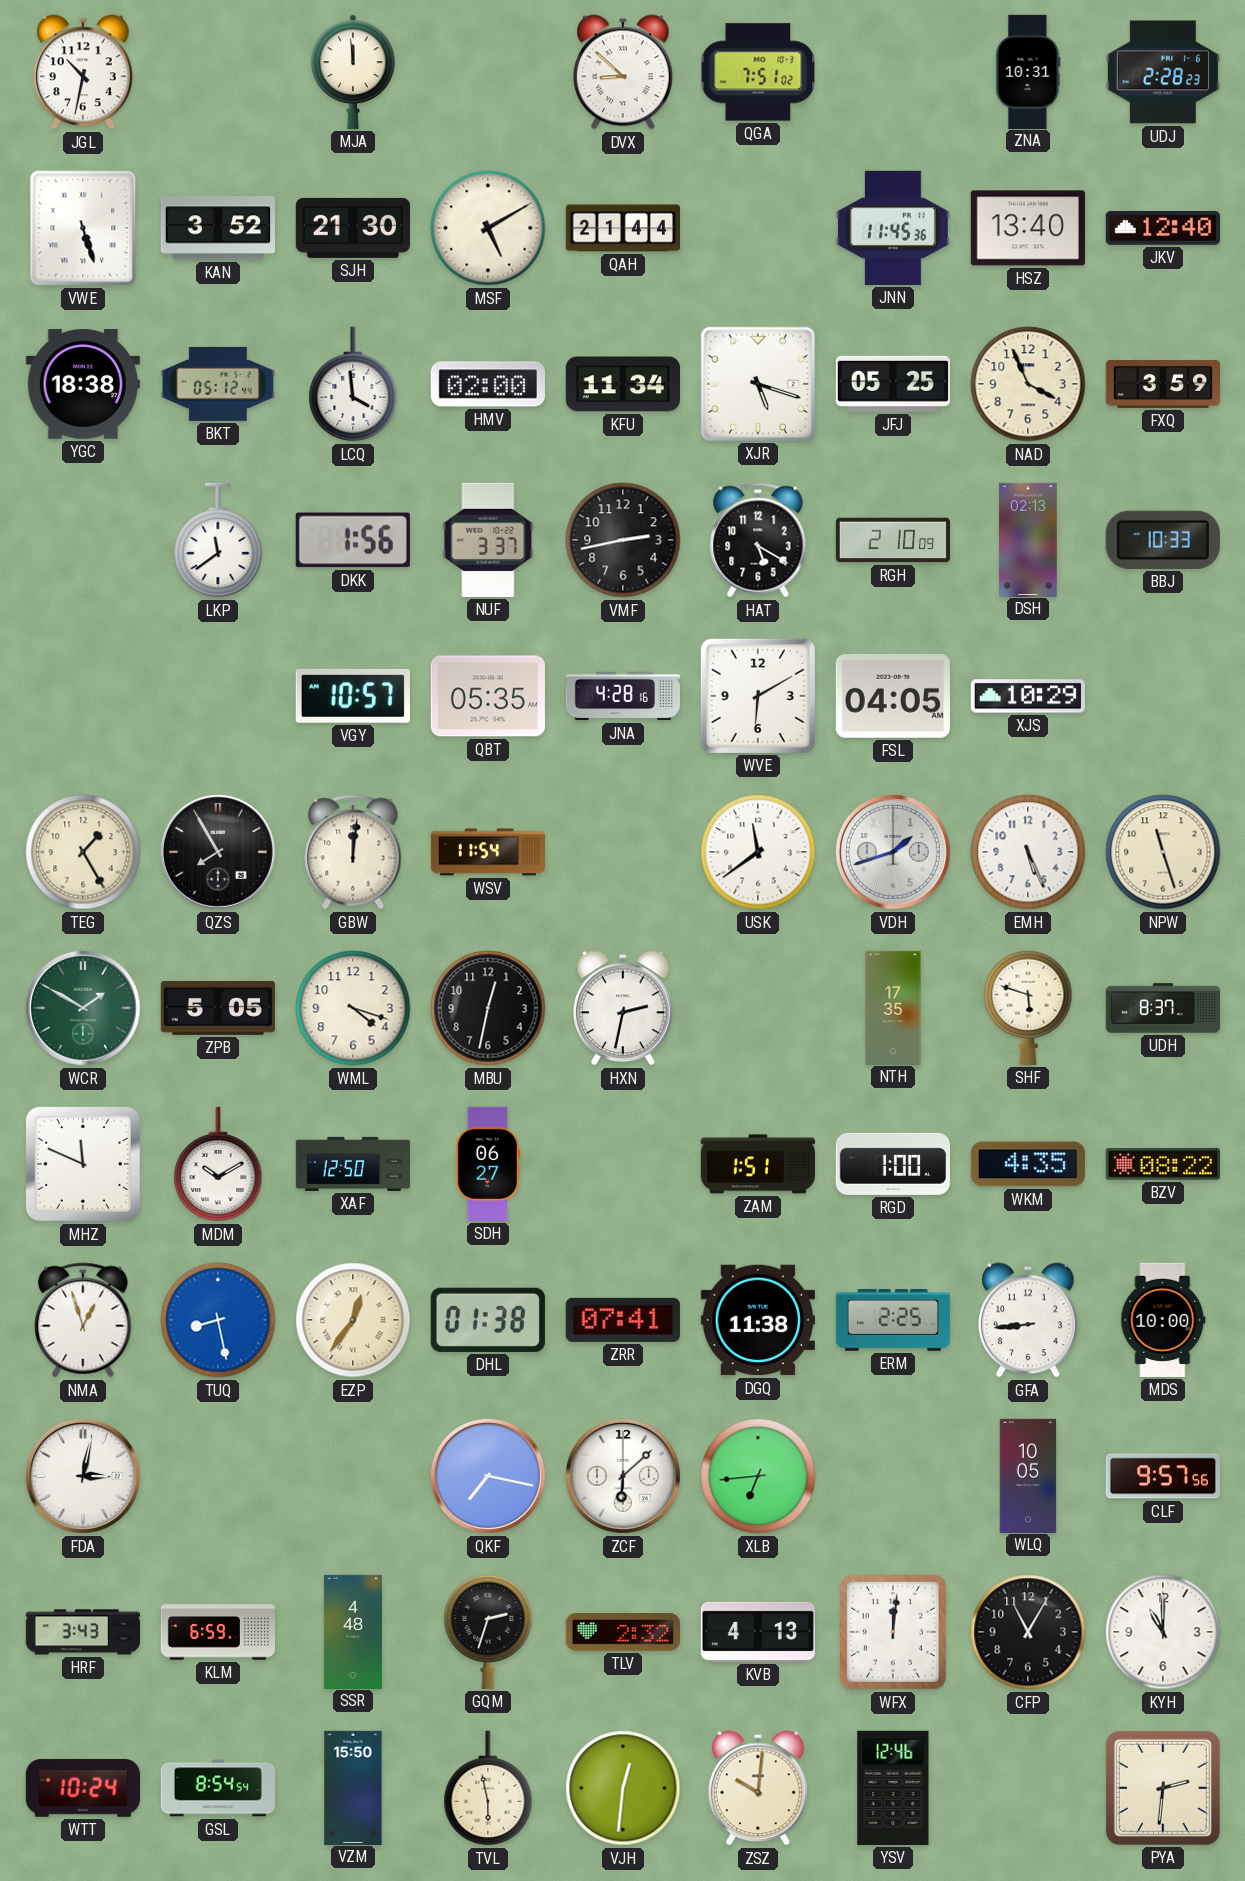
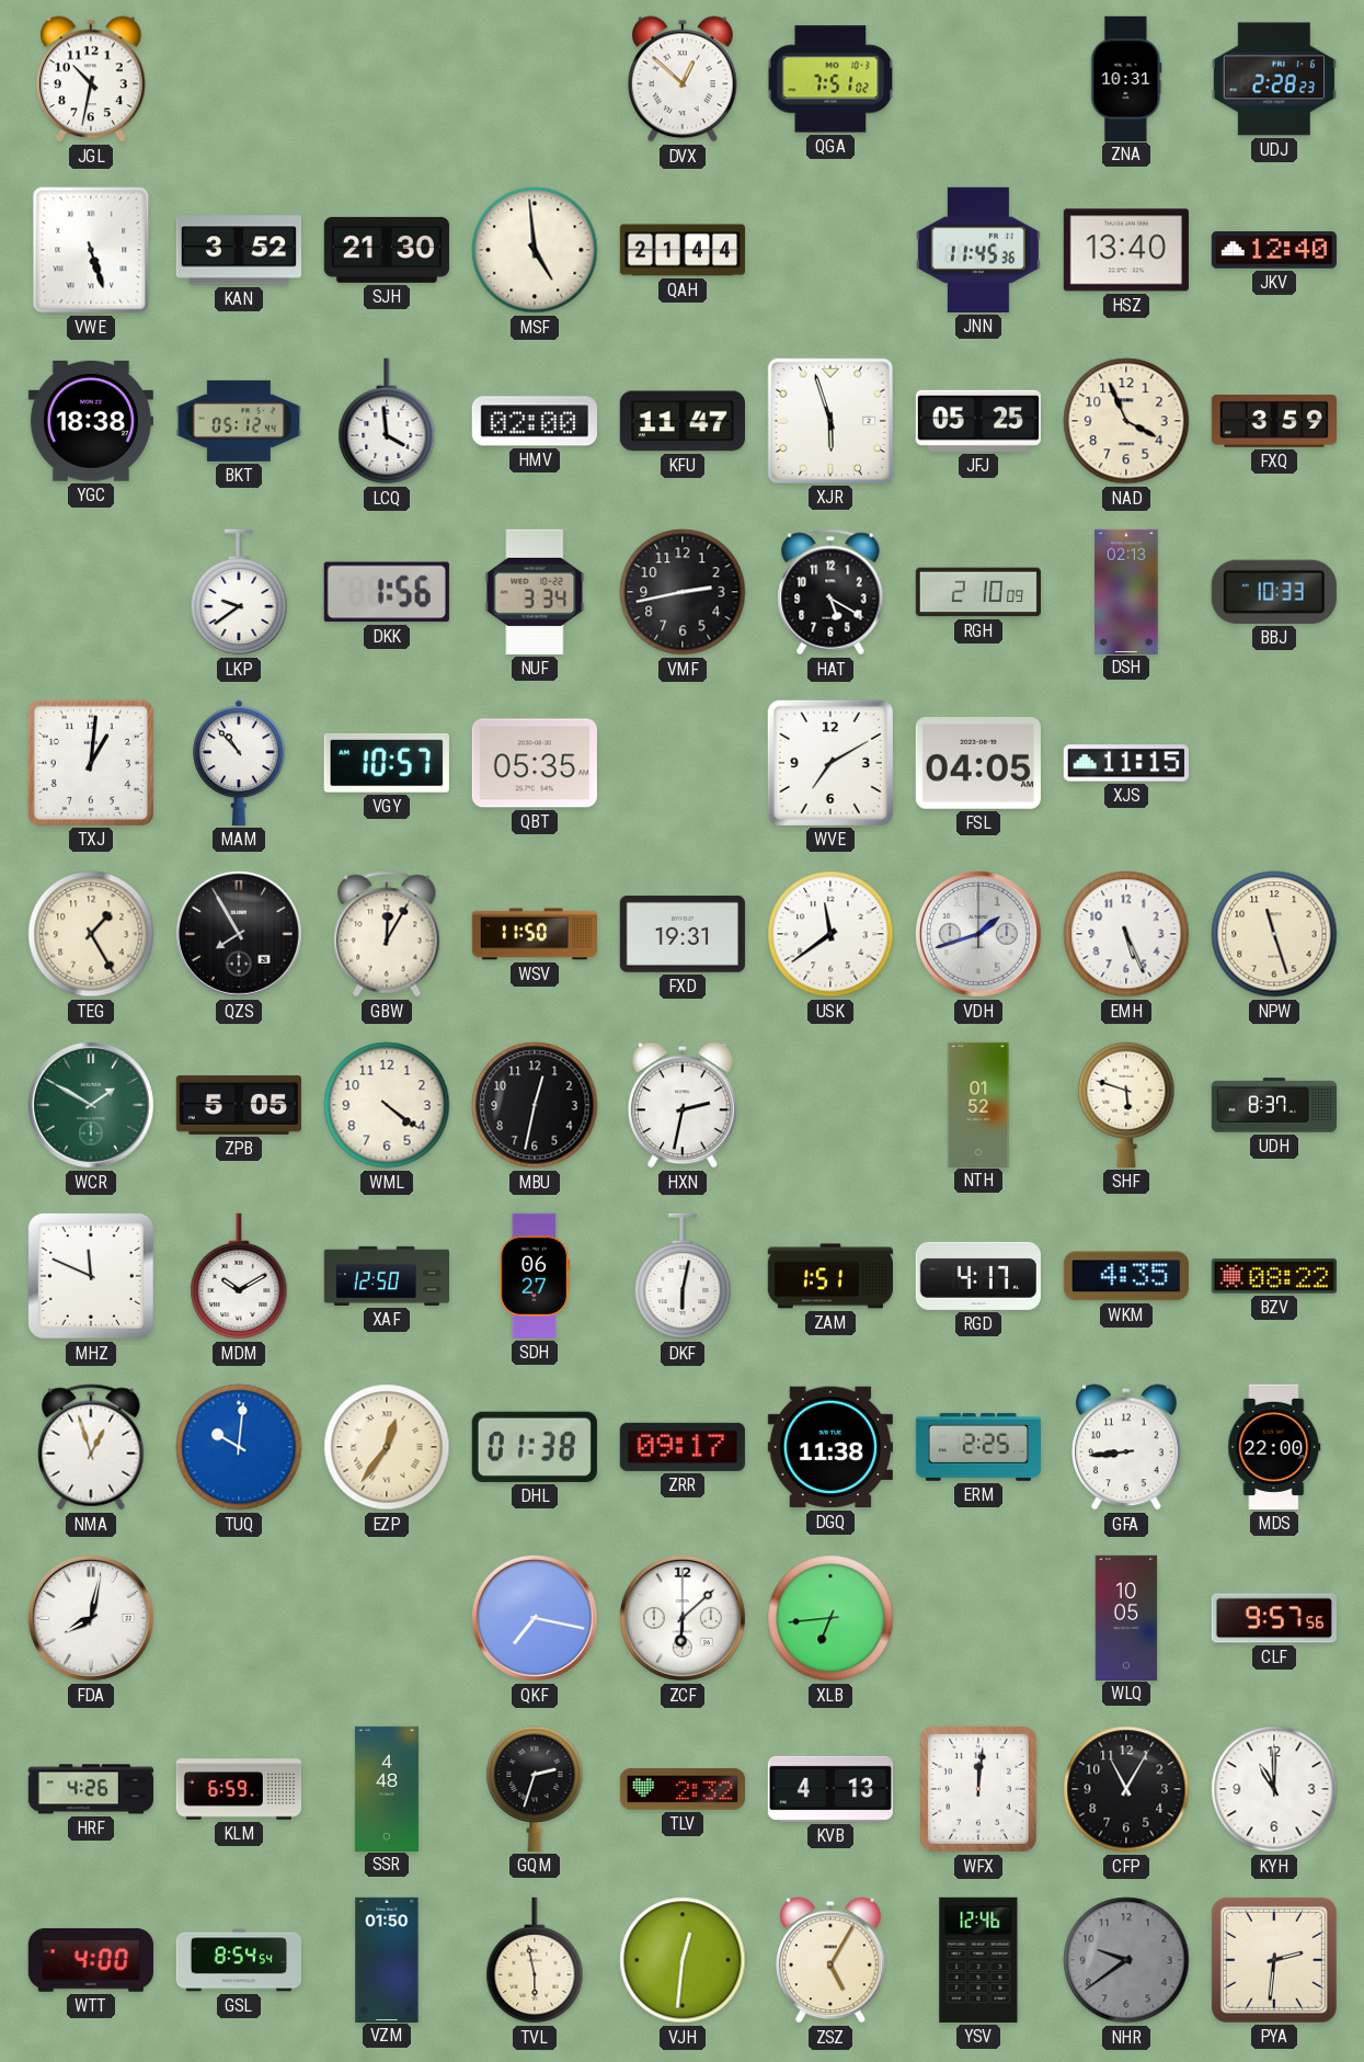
MJA: 11:59 -> none
DVX: 8:52 -> 12:52
MSF: 5:10 -> 4:59
KFU: 11:34 -> 11:47
XJR: 5:18 -> 5:57
LKP: 11:39 -> 9:39
NUF: 3:37 -> 3:34
TXJ: none -> 1:01
MAM: none -> 10:53
JNA: 4:28 -> none
WVE: 6:10 -> 7:10
XJS: 10:29 -> 11:15
GBW: 12:01 -> 12:05
WSV: 11:54 -> 11:50
FXD: none -> 19:31
WML: 4:18 -> 4:21
NTH: 17:35 -> 01:52
DKF: none -> 6:02
RGD: 1:00 -> 4:17
TUQ: 8:28 -> 10:01
ZRR: 07:41 -> 09:17
MDS: 10:00 -> 22:00
FDA: 3:02 -> 8:02
HRF: 3:43 -> 4:26
WTT: 10:24 -> 4:00
VZM: 15:50 -> 01:50
ZSZ: 10:01 -> 5:05
NHR: none -> 9:39
